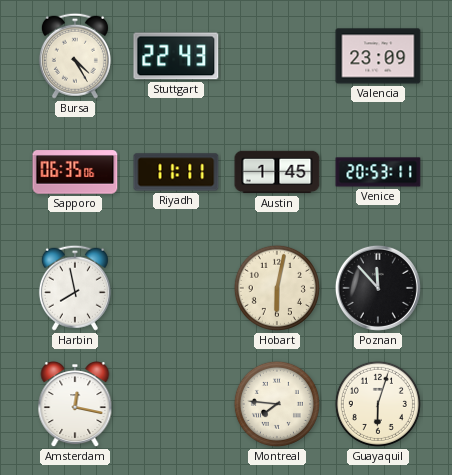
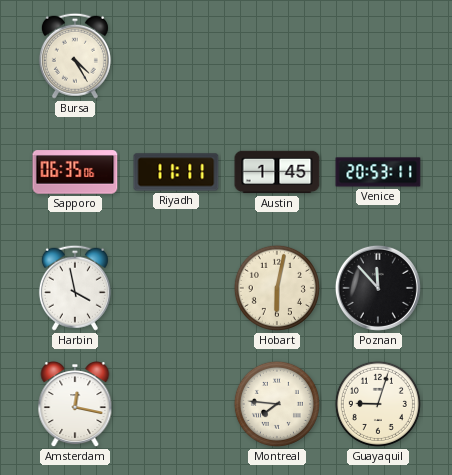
Stuttgart: 22:43 -> none
Valencia: 23:09 -> none
Harbin: 7:58 -> 3:58
Guayaquil: 6:03 -> 9:03
